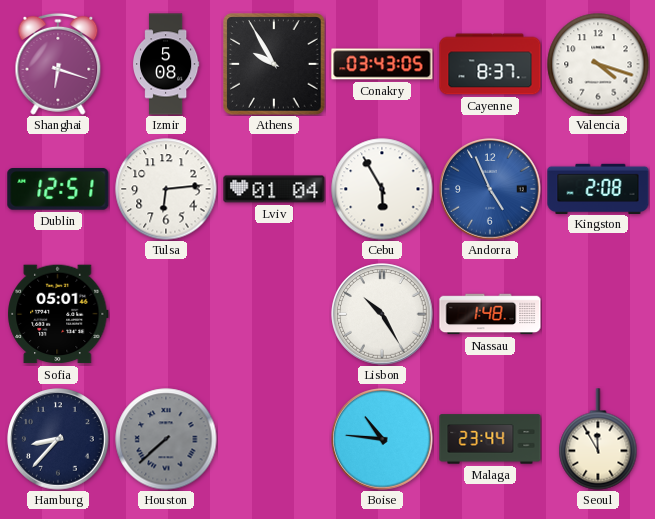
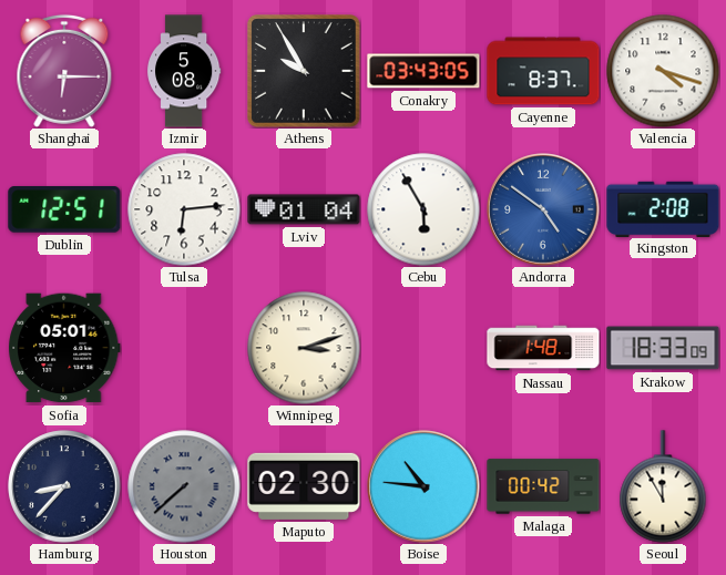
Shanghai: 6:18 -> 6:15
Andorra: 4:56 -> 4:51
Winnipeg: none -> 3:12
Lisbon: 10:25 -> none
Krakow: none -> 18:33
Maputo: none -> 02:30
Malaga: 23:44 -> 00:42
